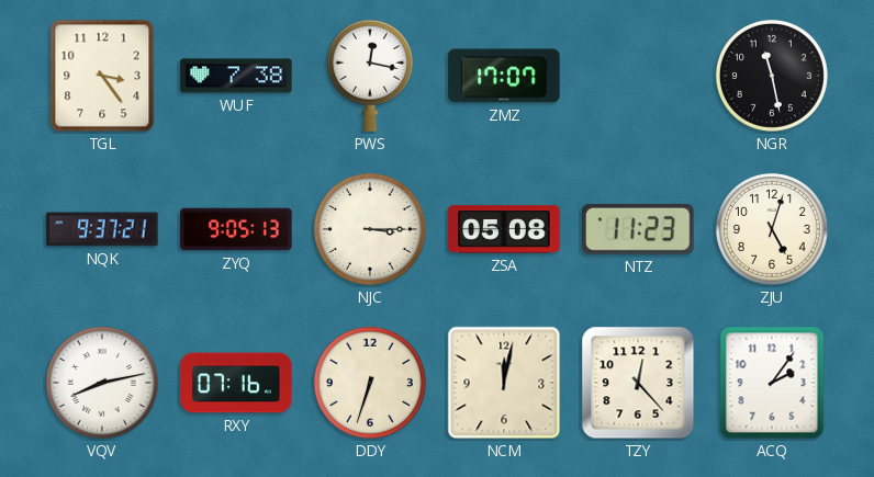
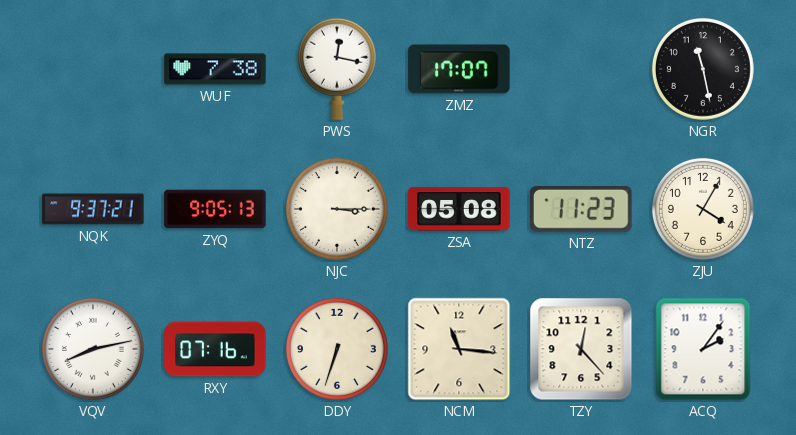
TGL: 3:24 -> none
ZJU: 5:03 -> 4:05
NCM: 12:02 -> 11:16
